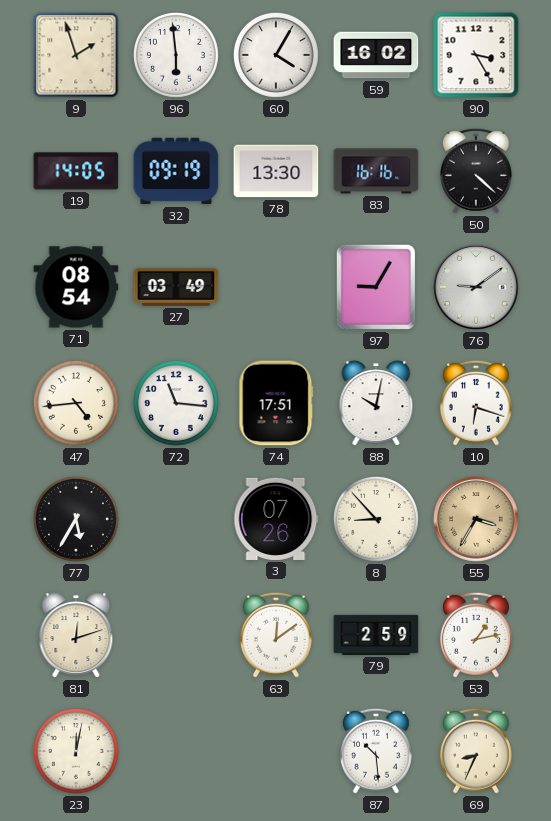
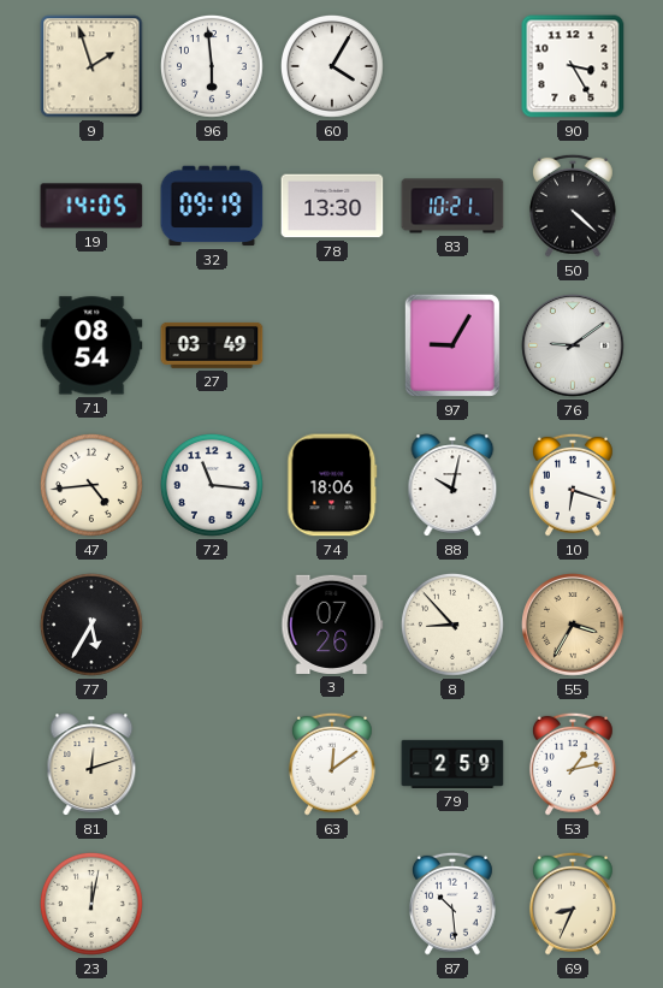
59: 16:02 -> none
83: 16:16 -> 10:21
74: 17:51 -> 18:06
